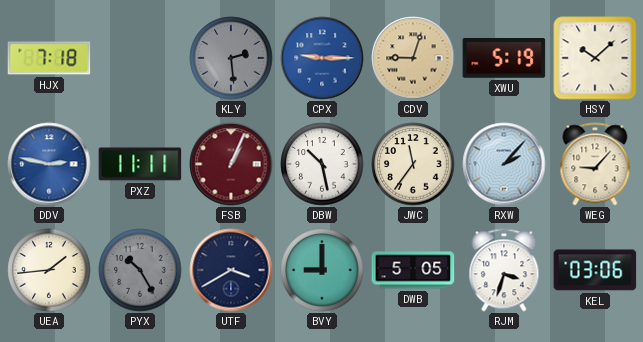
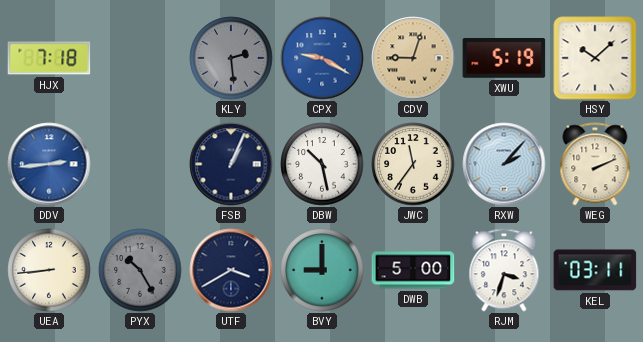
CPX: 9:15 -> 9:20
DDV: 2:47 -> 2:44
PXZ: 11:11 -> none
FSB dial: burgundy -> navy
WEG: 9:07 -> 2:11
UEA: 1:44 -> 8:44
DWB: 5:05 -> 5:00
KEL: 03:06 -> 03:11
